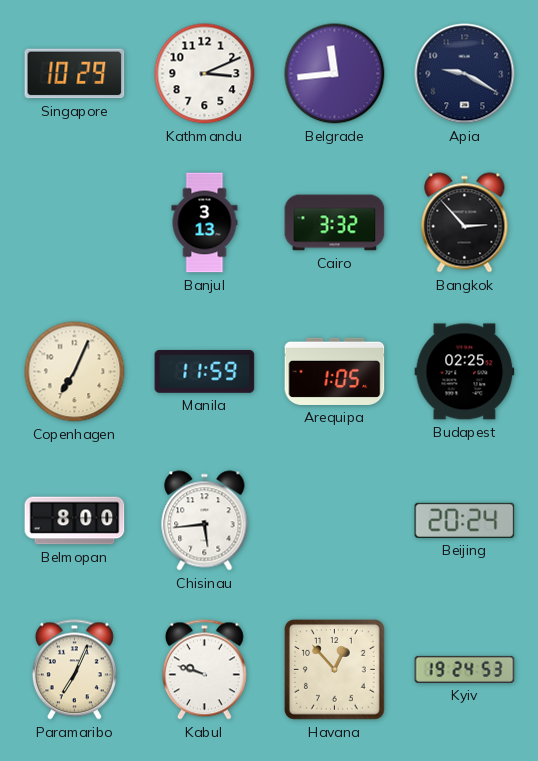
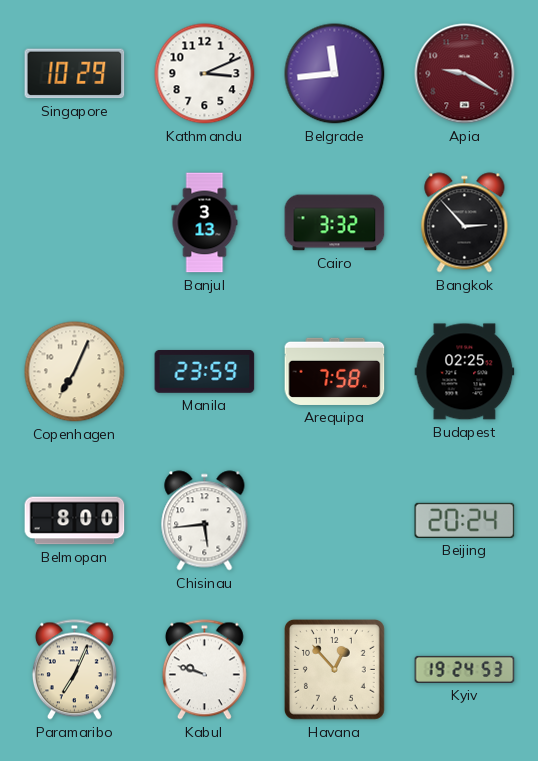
Apia dial: navy -> burgundy
Manila: 11:59 -> 23:59
Arequipa: 1:05 -> 7:58
